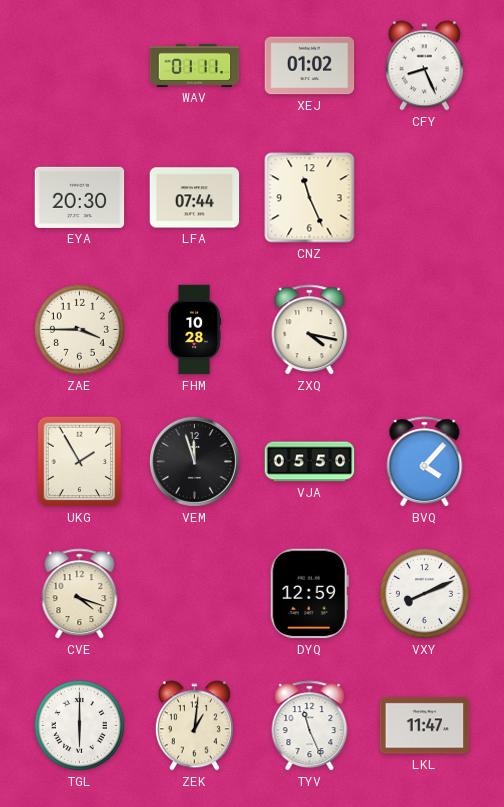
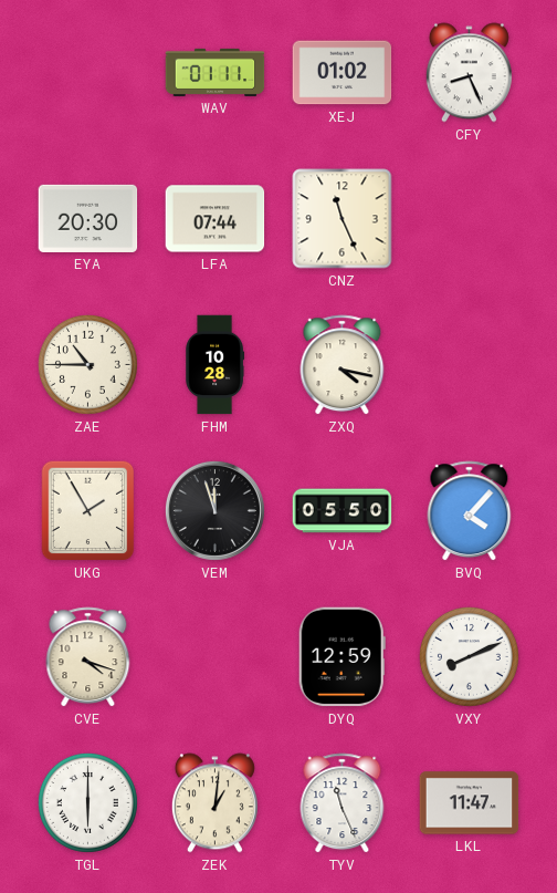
ZAE: 3:45 -> 10:45
